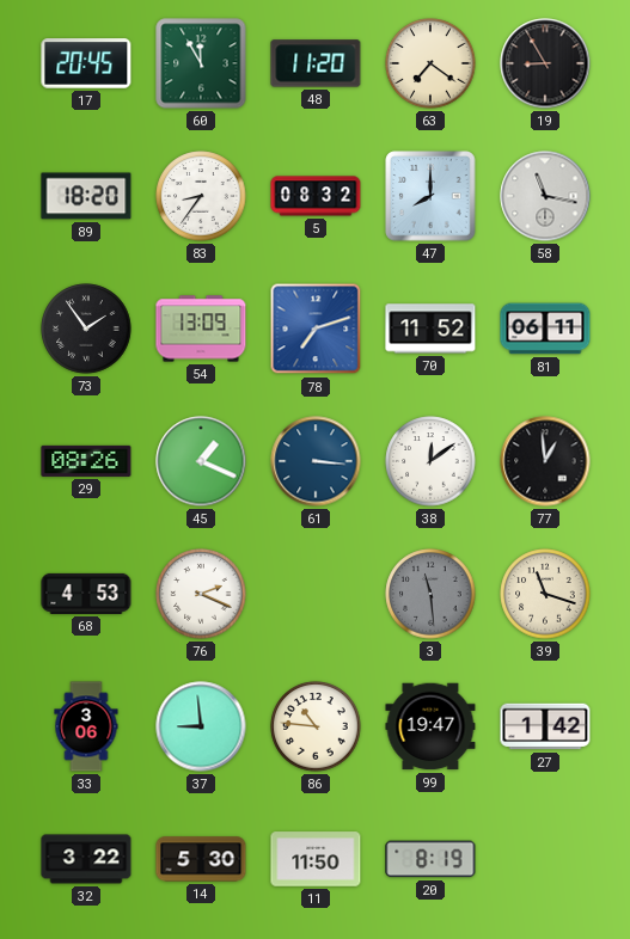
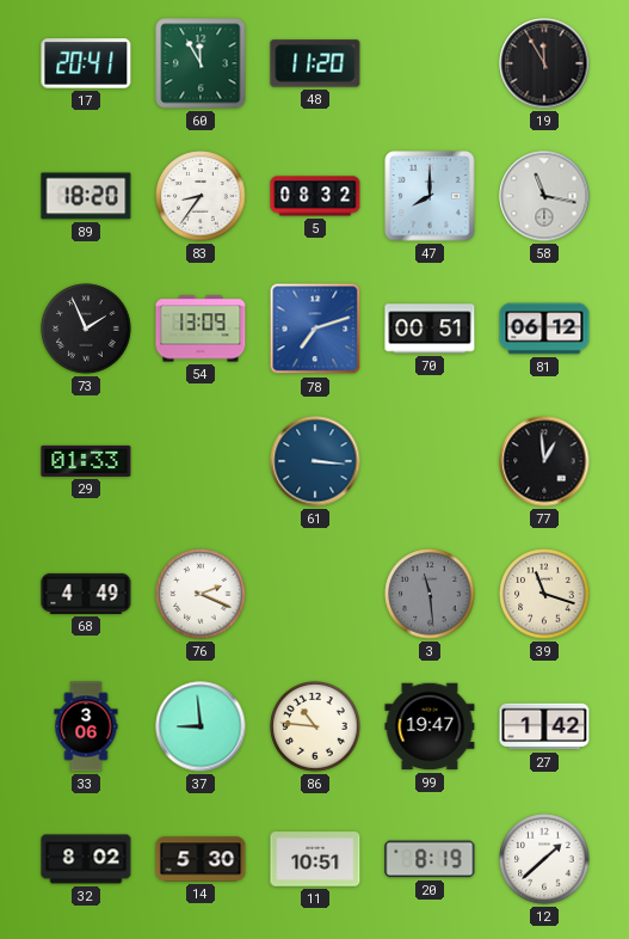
17: 20:45 -> 20:41
63: 7:21 -> none
19: 8:55 -> 11:55
73: 1:54 -> 1:56
70: 11:52 -> 00:51
81: 06:11 -> 06:12
29: 08:26 -> 01:33
45: 1:19 -> none
38: 12:09 -> none
68: 4:53 -> 4:49
32: 3:22 -> 8:02
11: 11:50 -> 10:51
12: none -> 1:38
